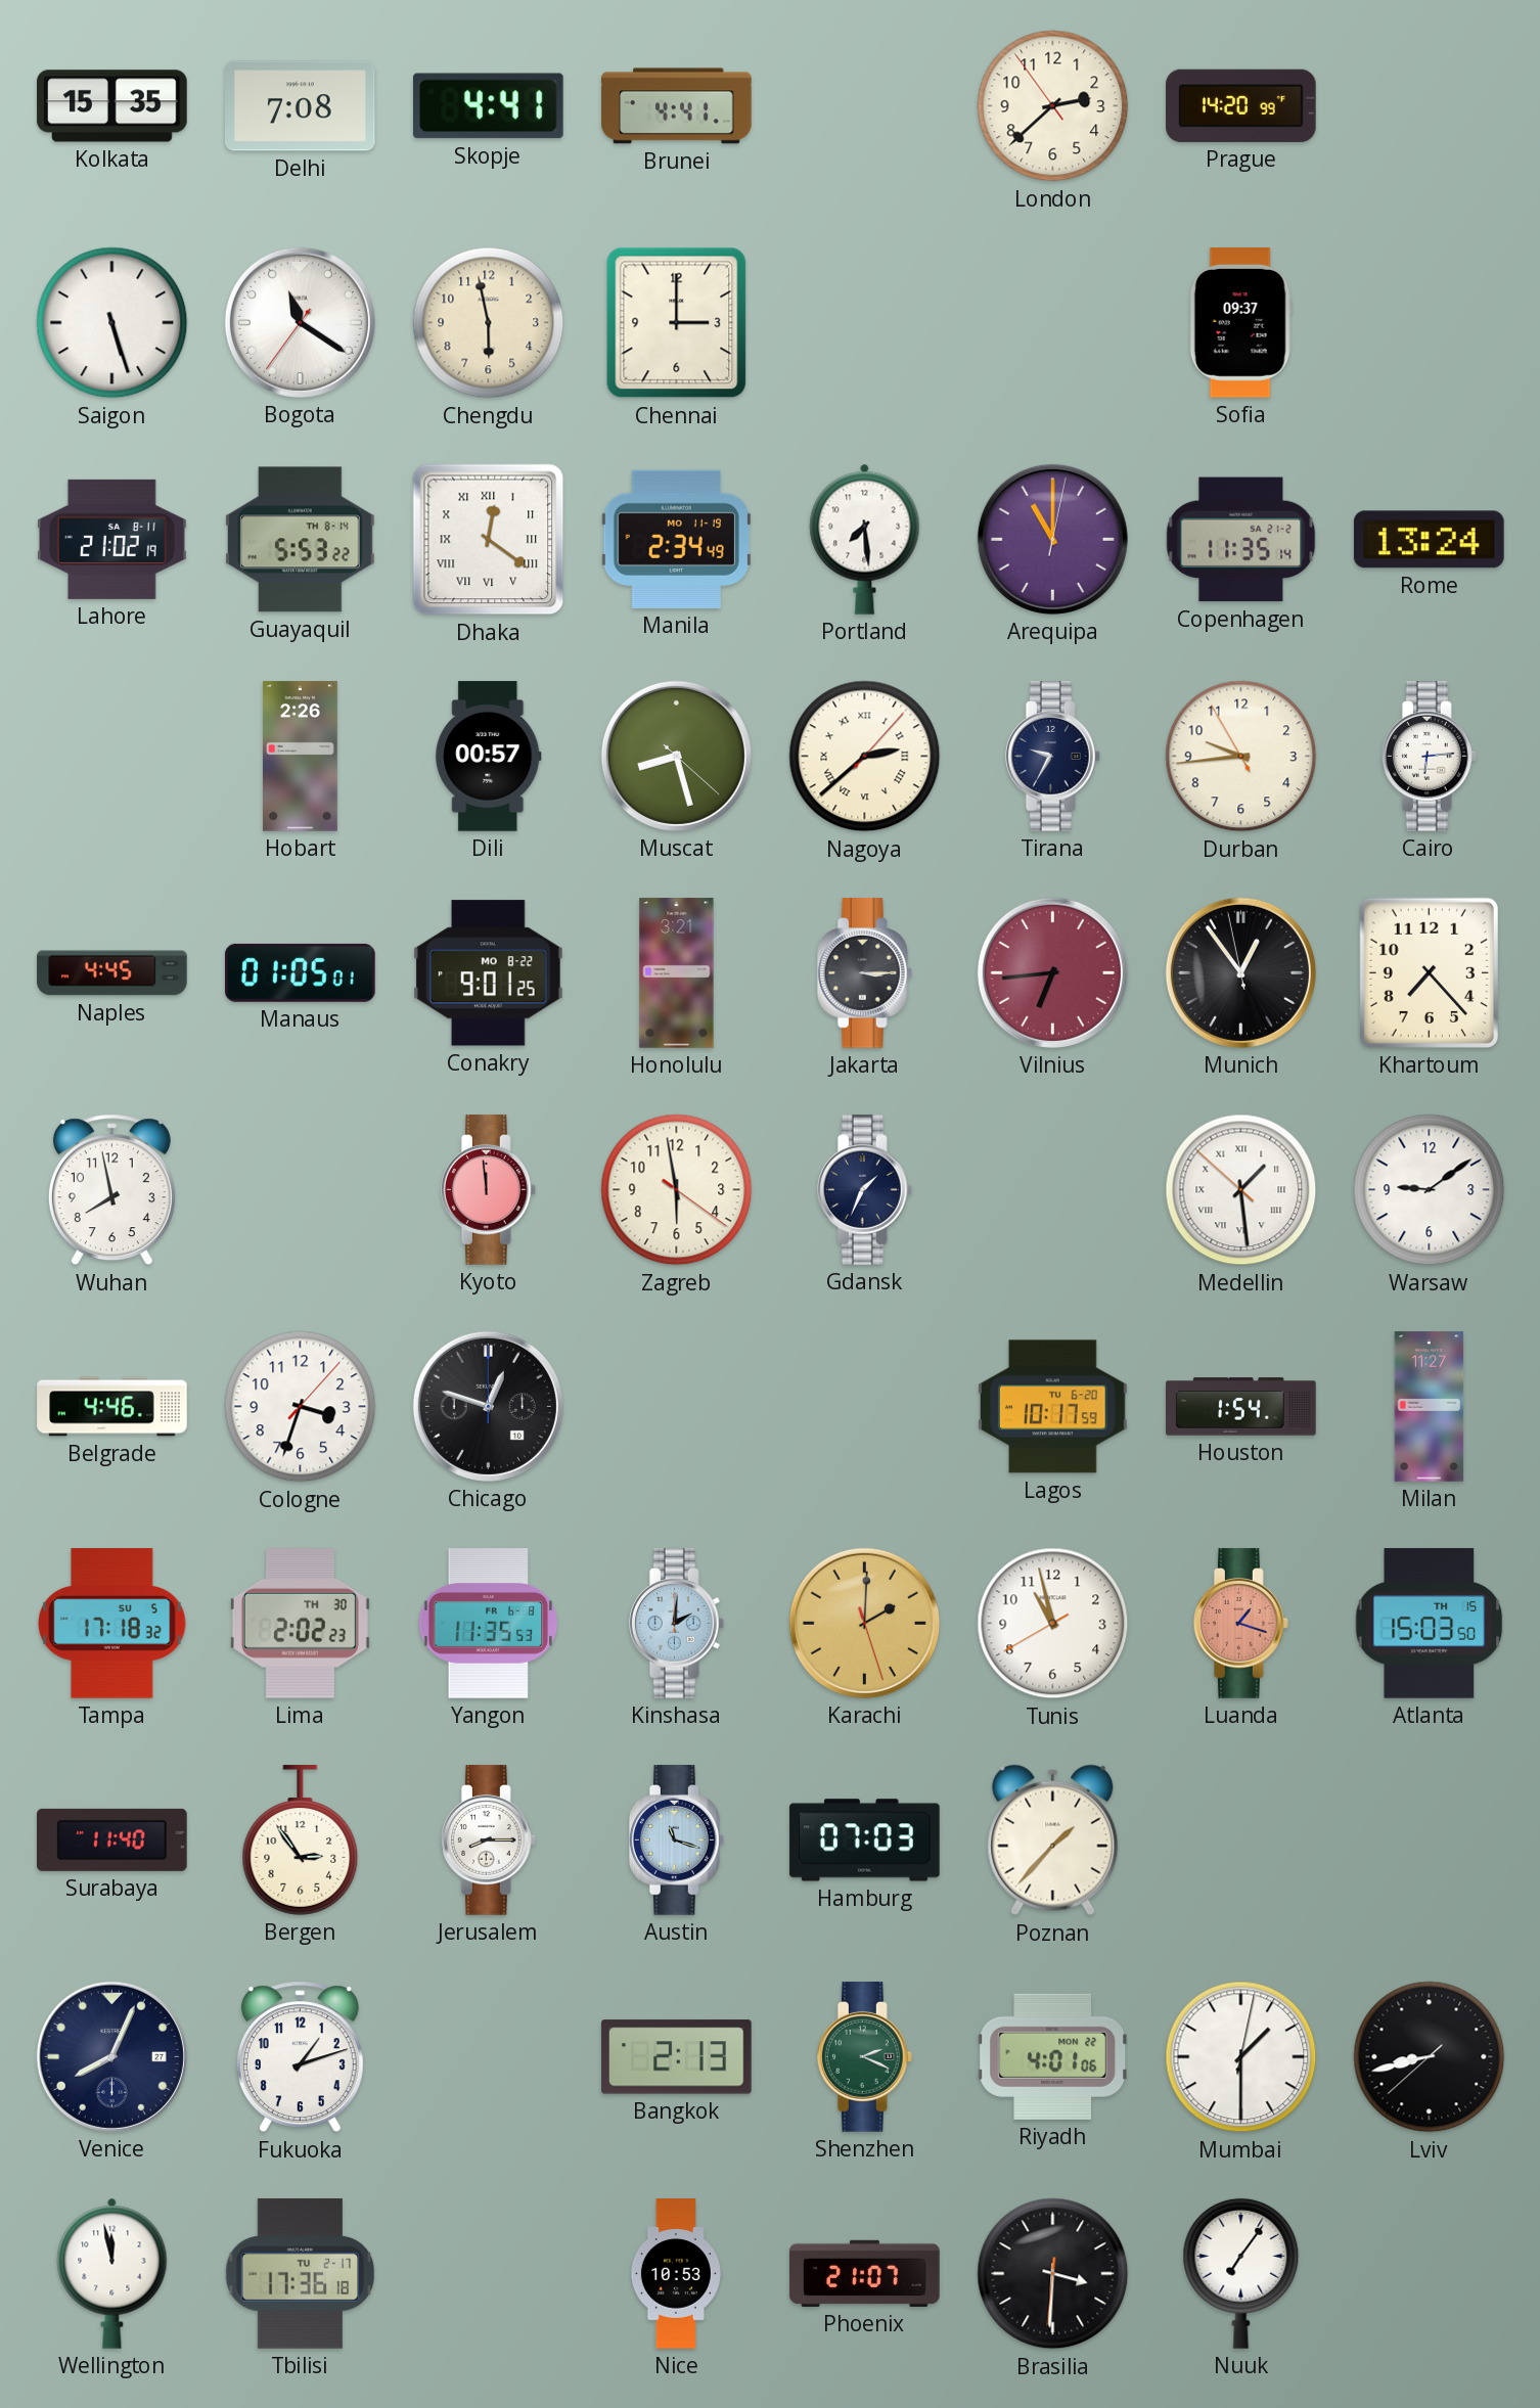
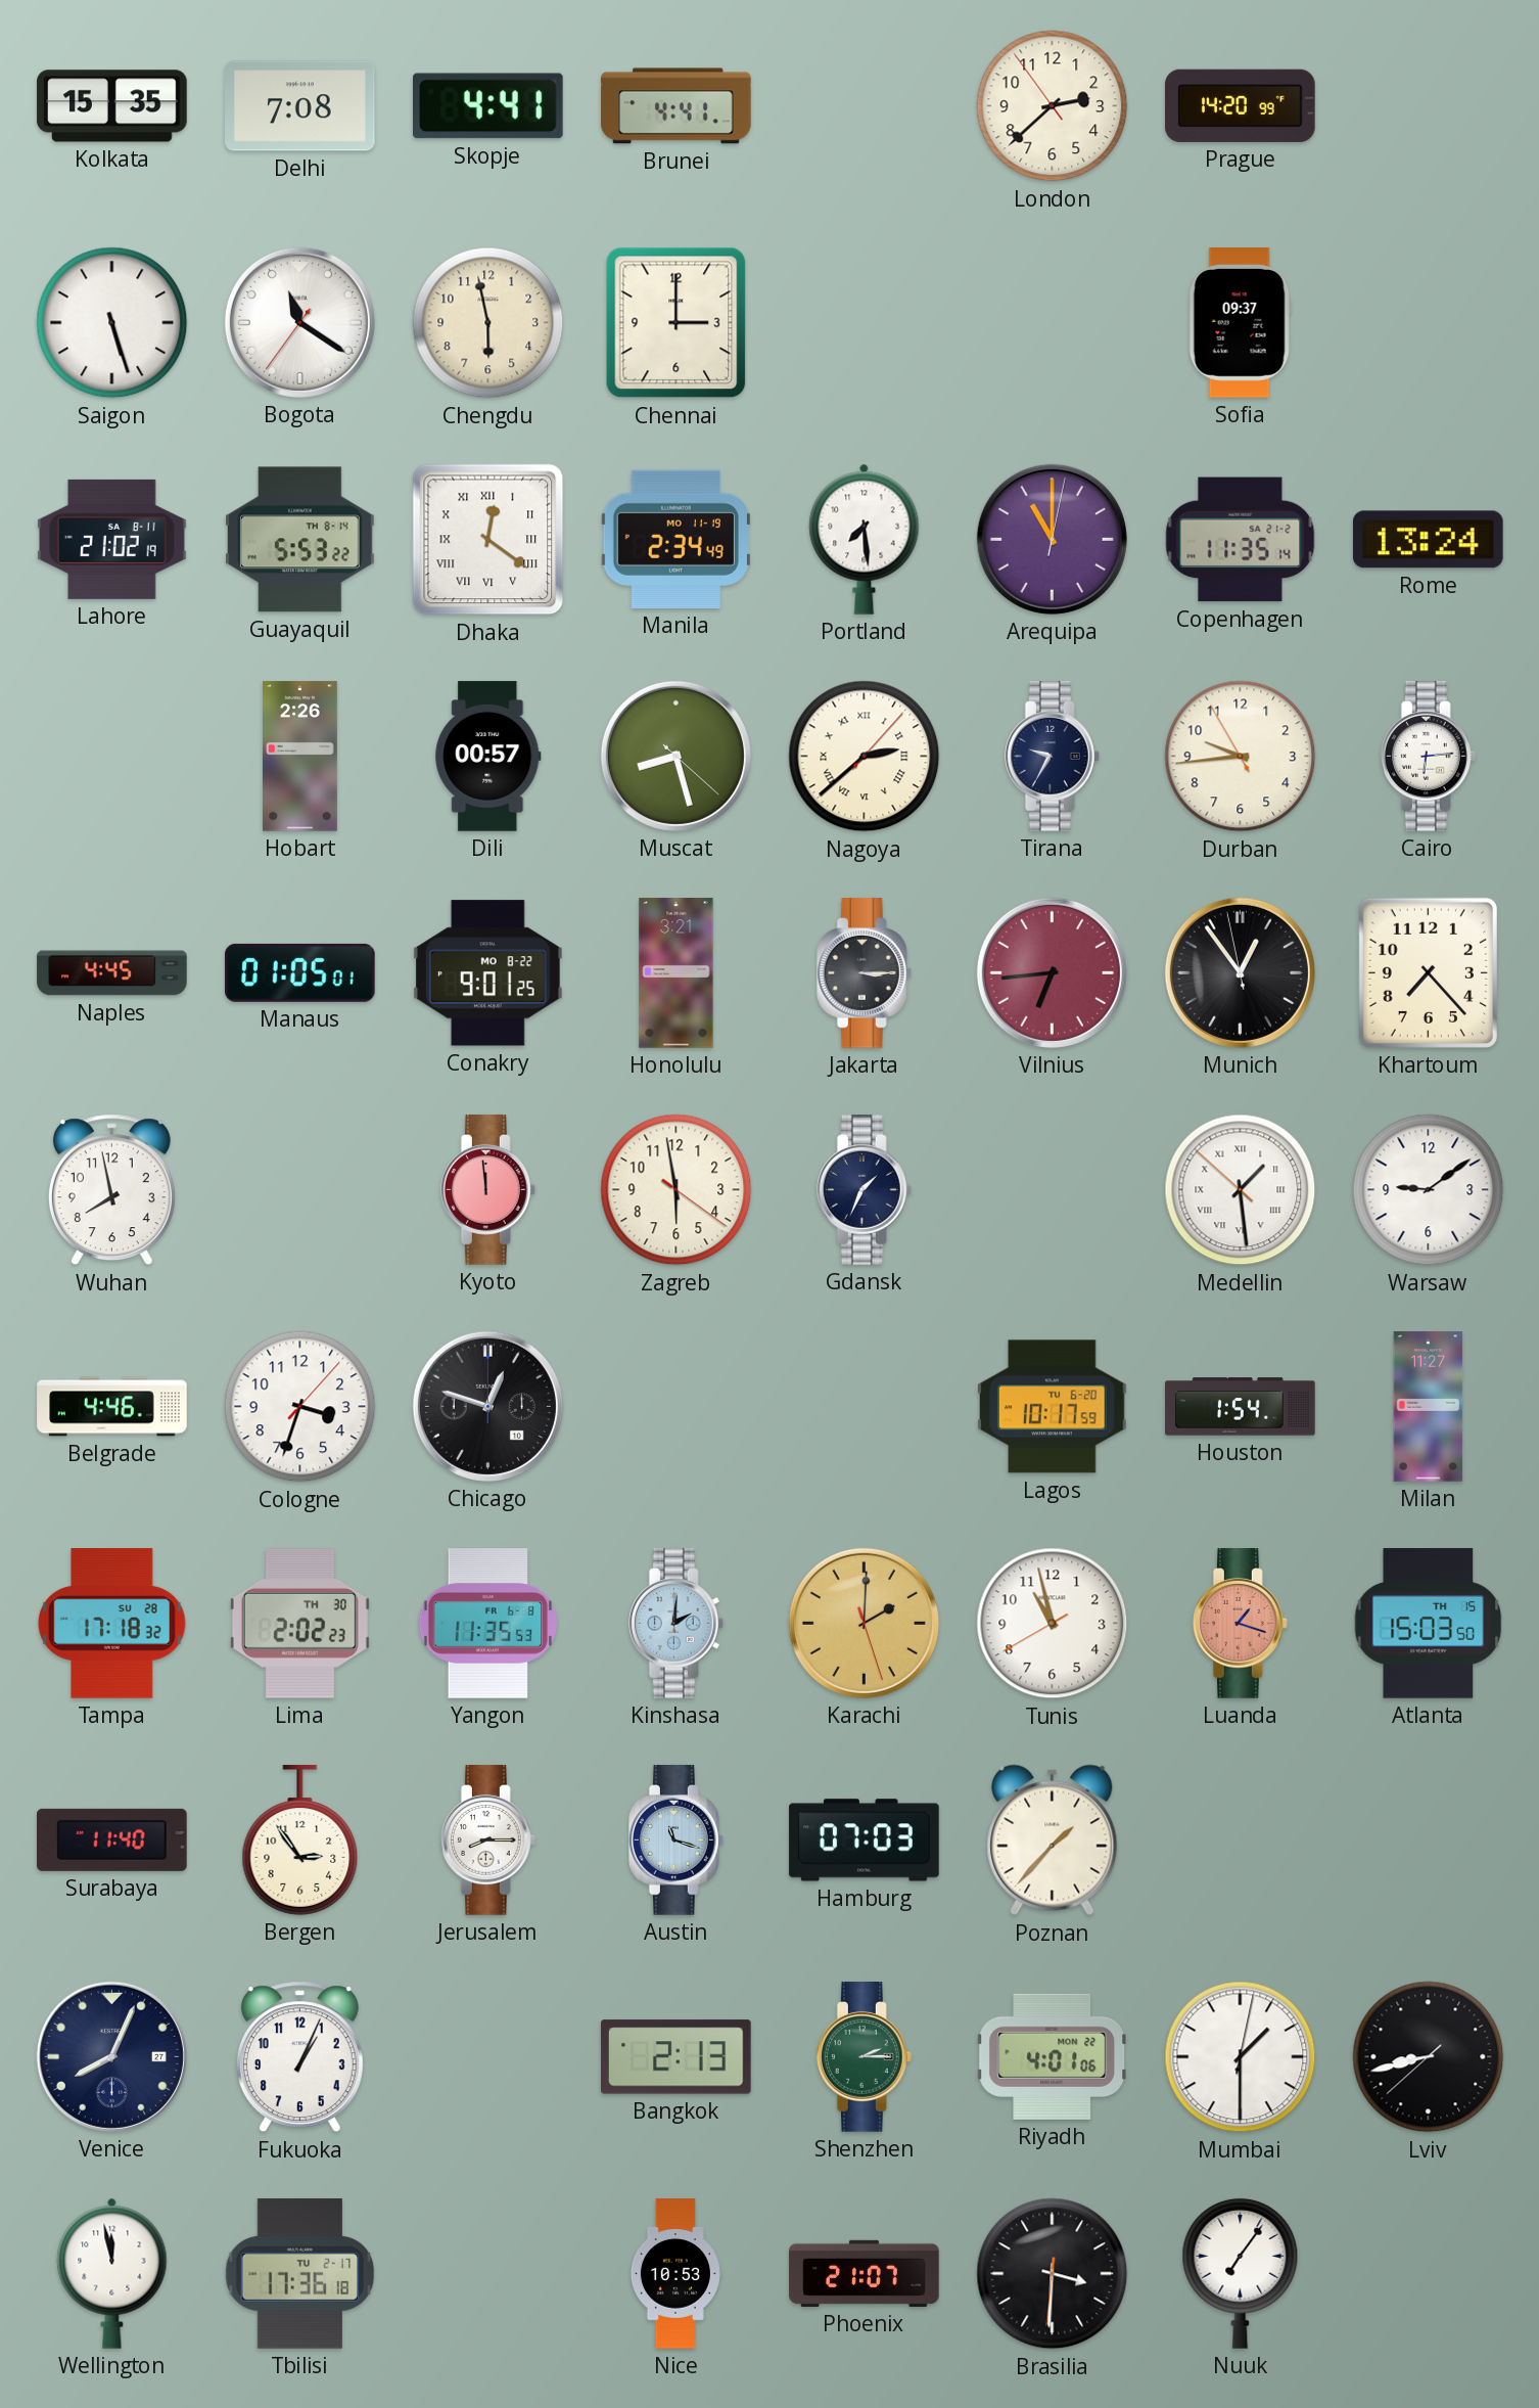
Tampa date: SU 5 -> SU 28
Fukuoka: 1:12 -> 1:04
Shenzhen: 2:19 -> 2:15
